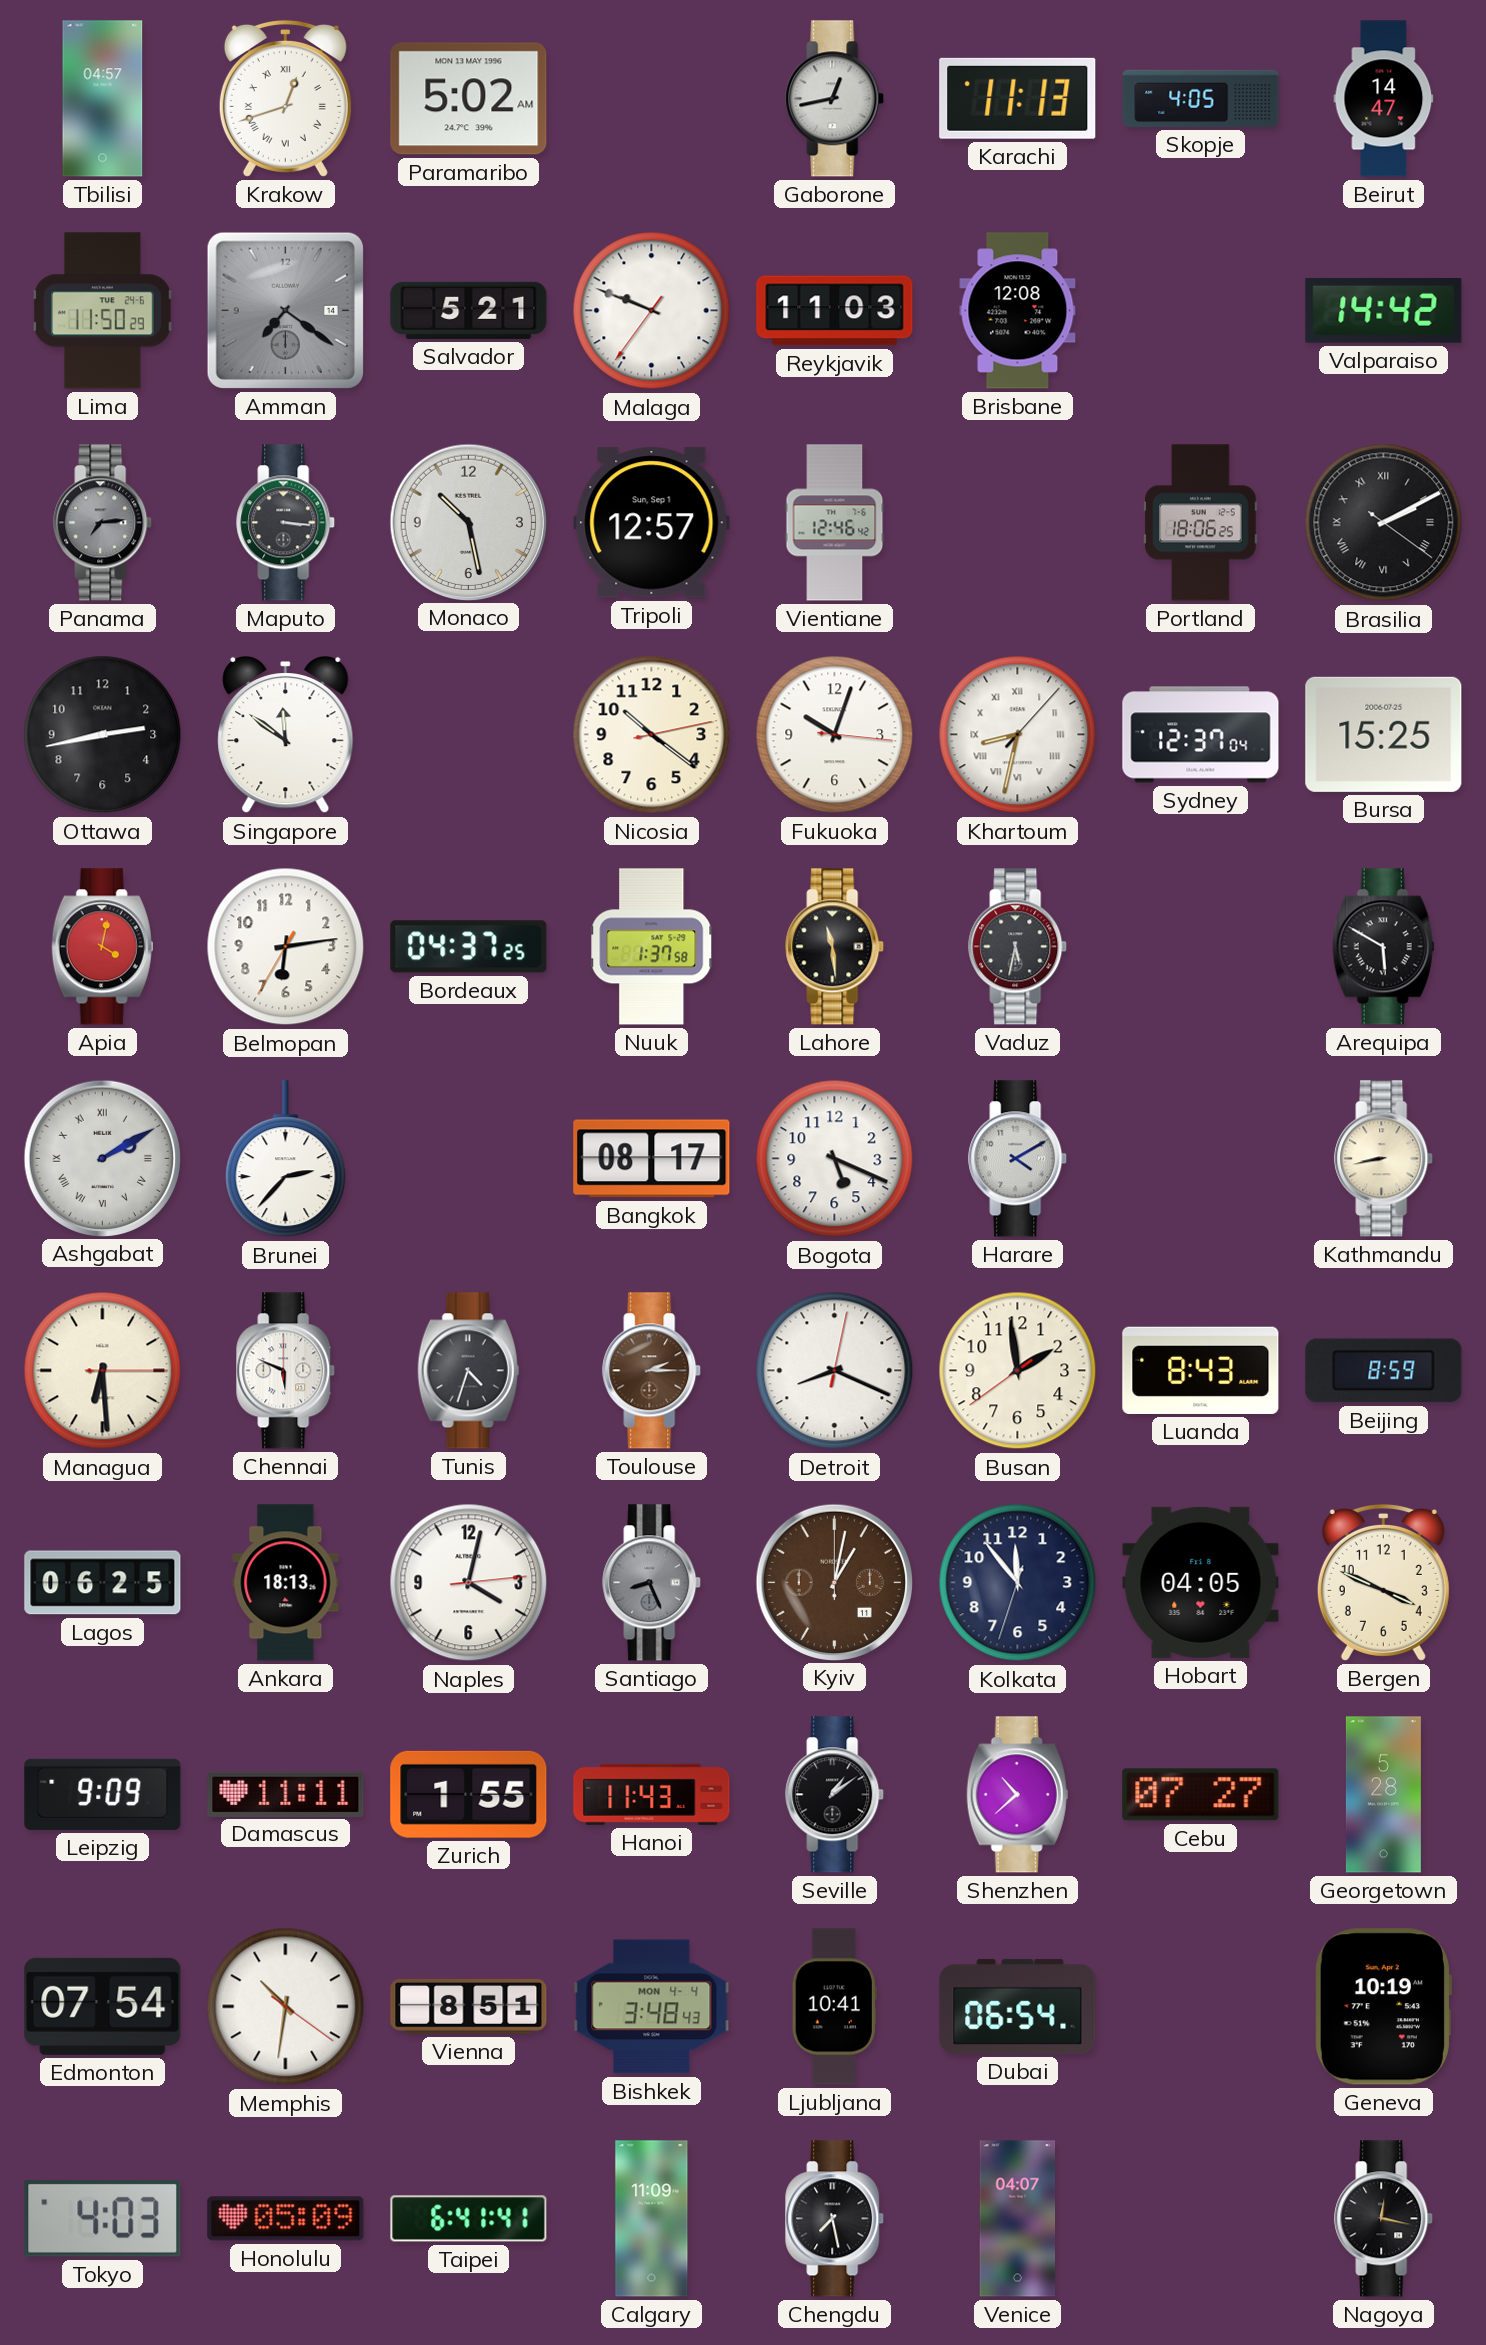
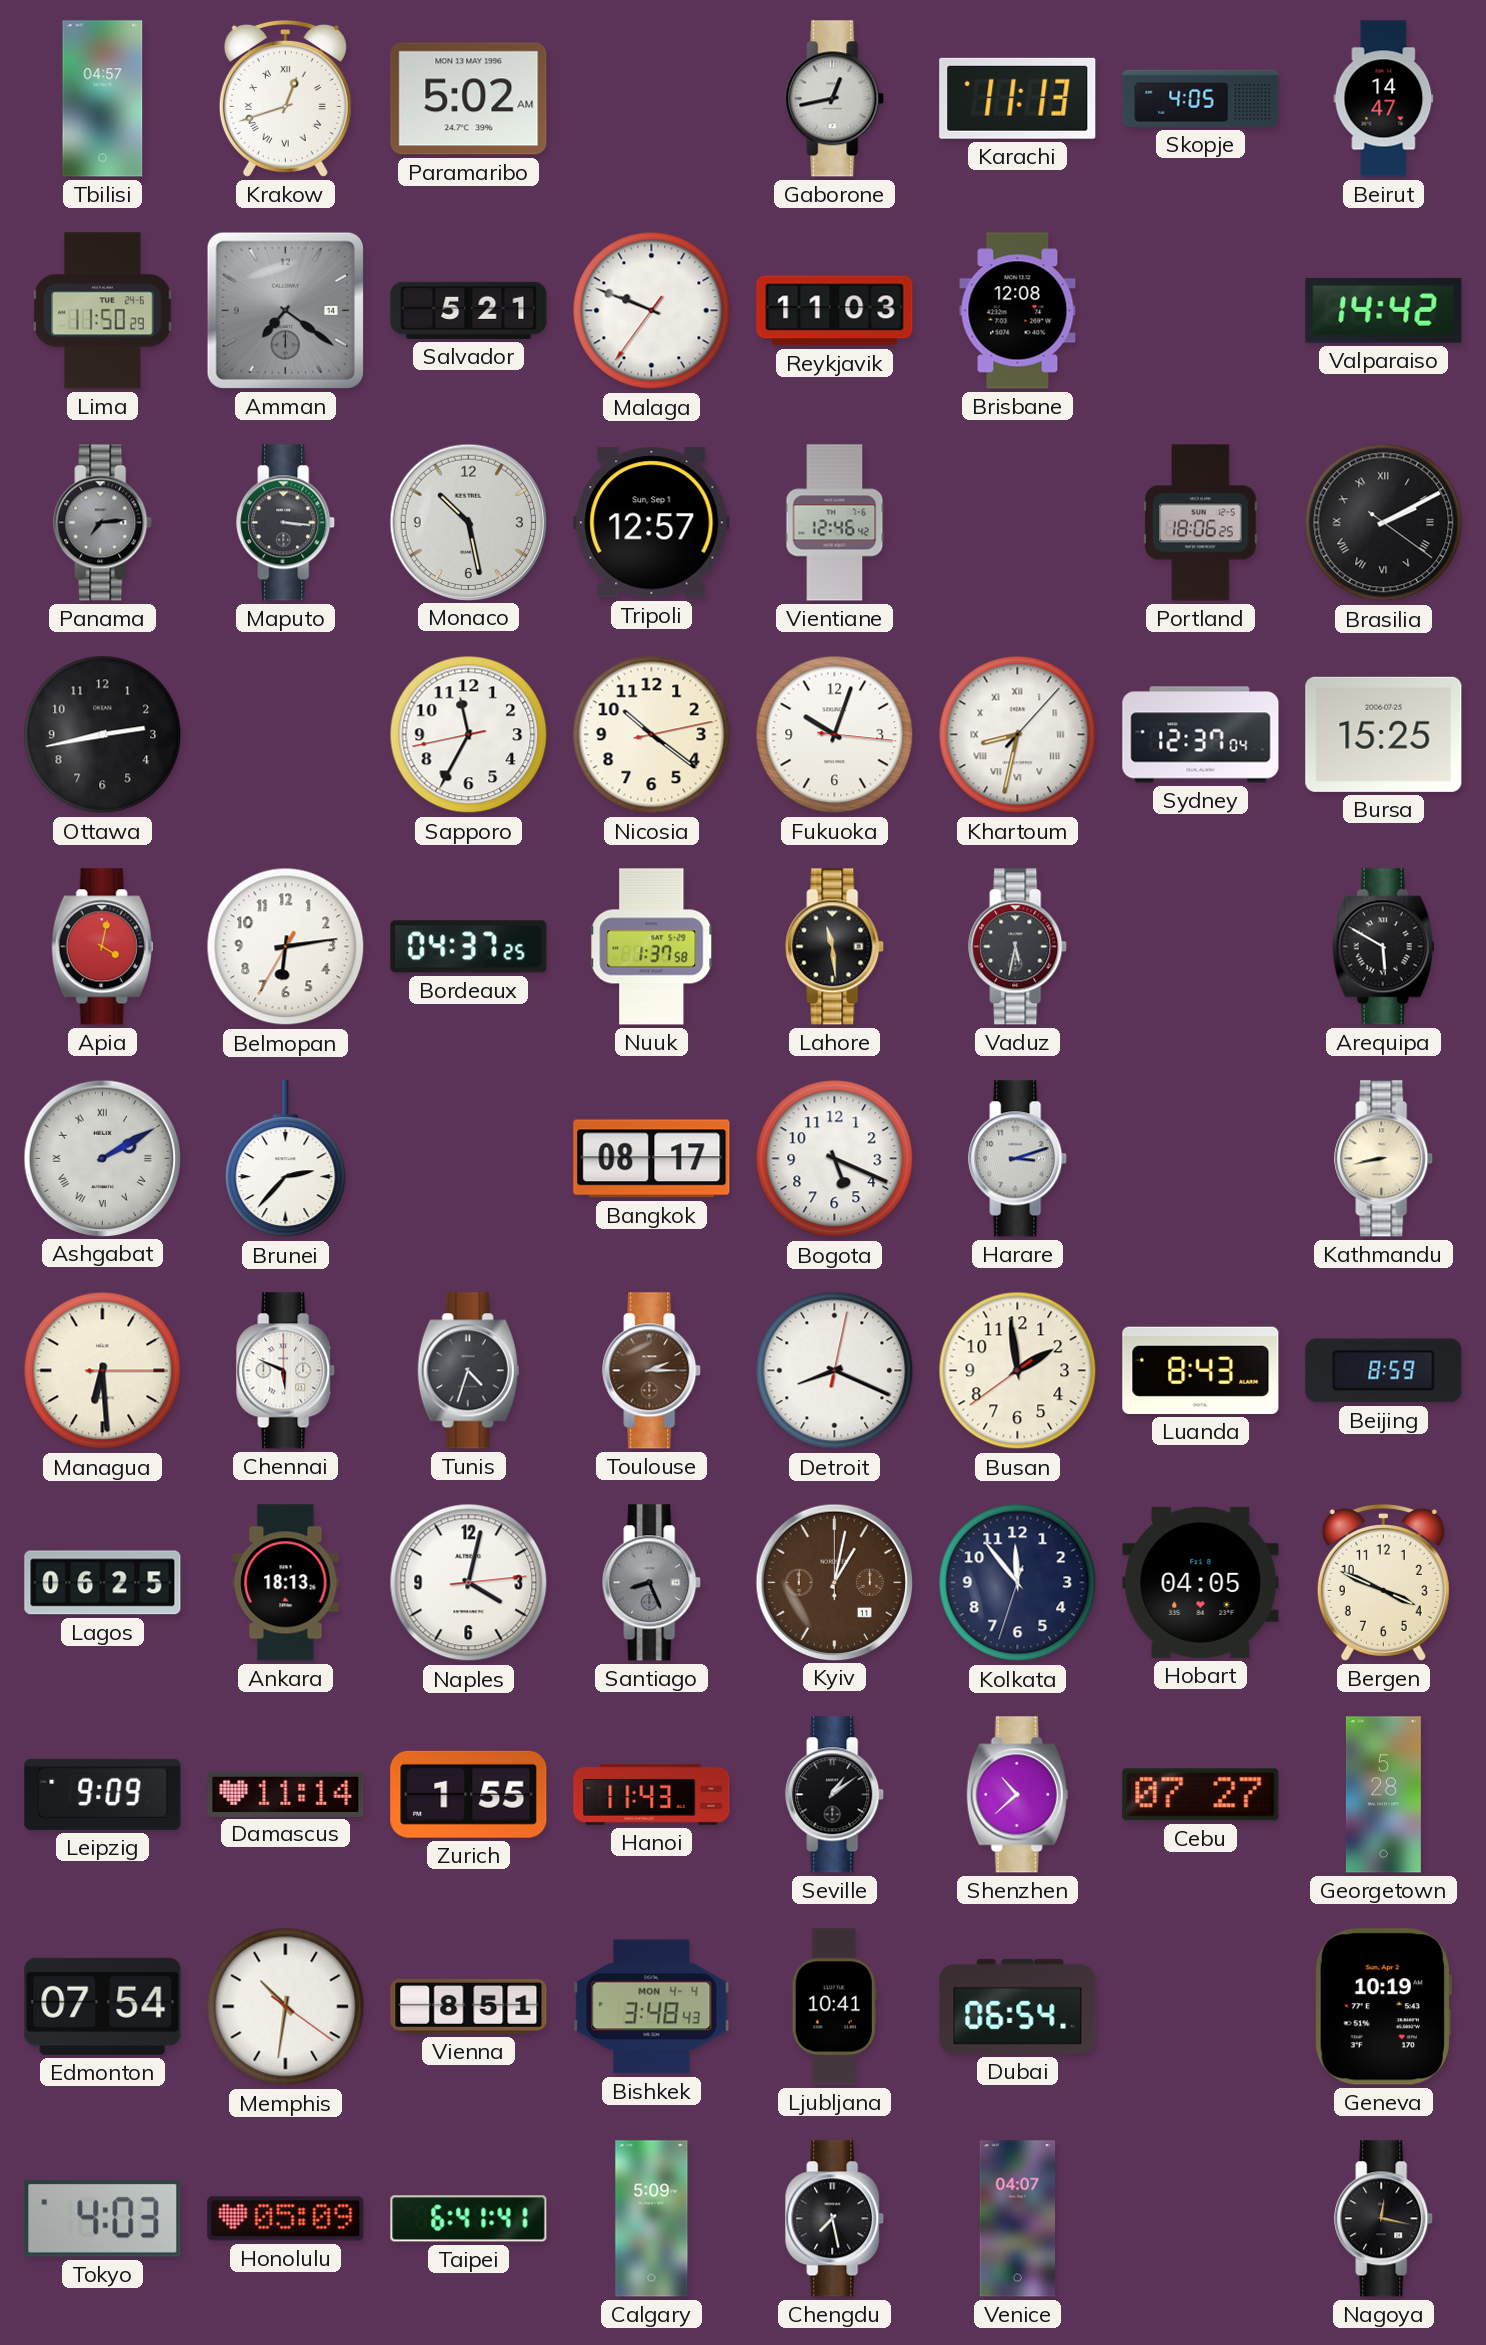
Singapore: 11:51 -> none
Sapporo: none -> 11:34
Harare: 4:10 -> 3:12
Damascus: 11:11 -> 11:14
Calgary: 11:09 -> 5:09
